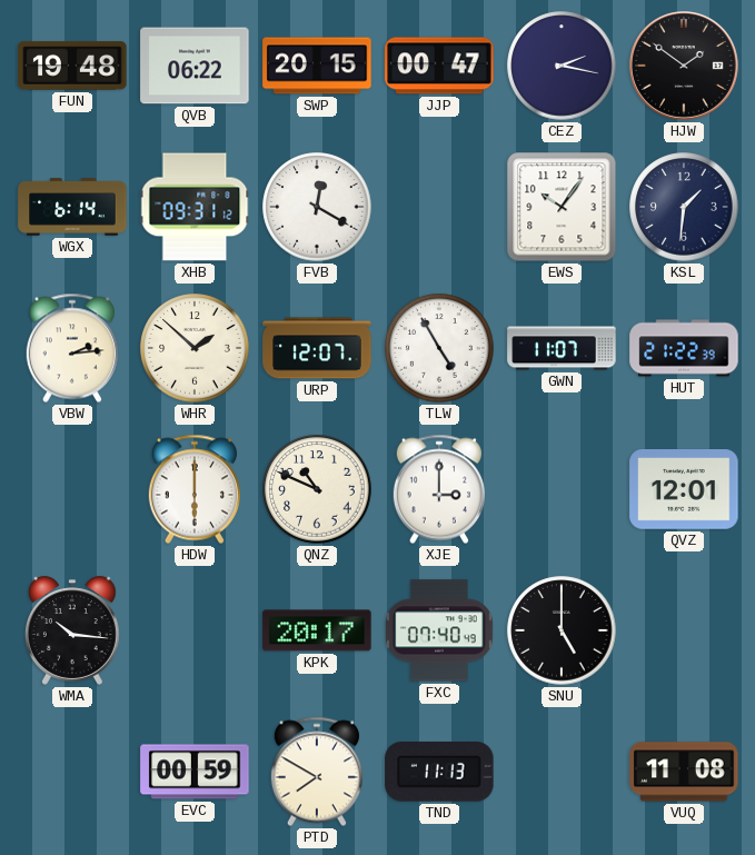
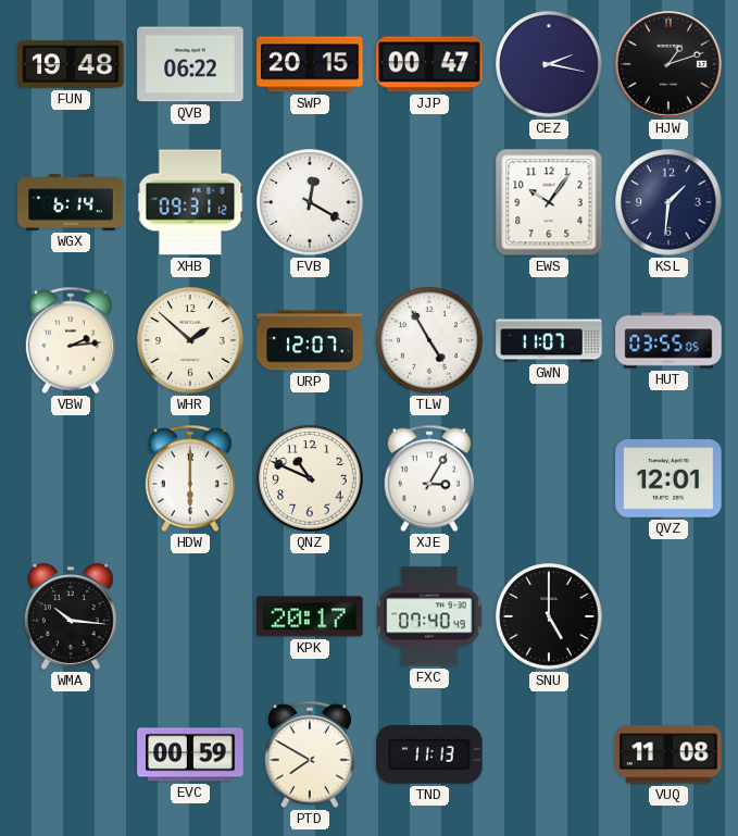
HJW: 1:51 -> 1:12
HUT: 21:22 -> 03:55
XJE: 3:00 -> 3:05
